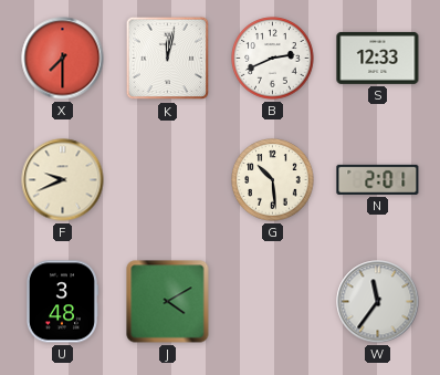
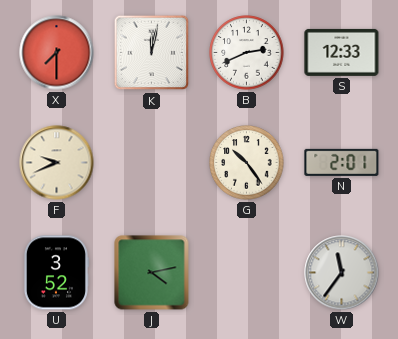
G: 10:29 -> 10:24
U: 3:48 -> 3:52
J: 4:10 -> 4:13
